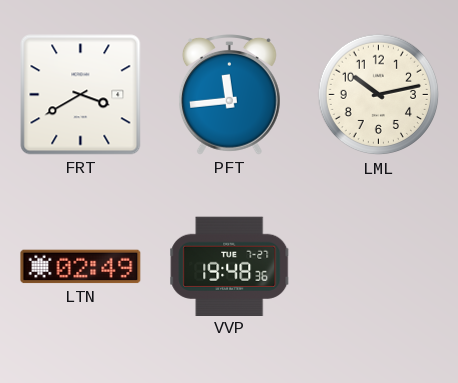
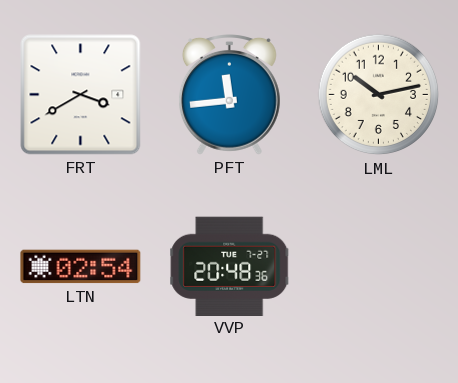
LTN: 02:49 -> 02:54
VVP: 19:48 -> 20:48
